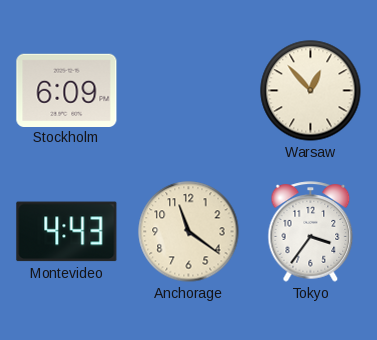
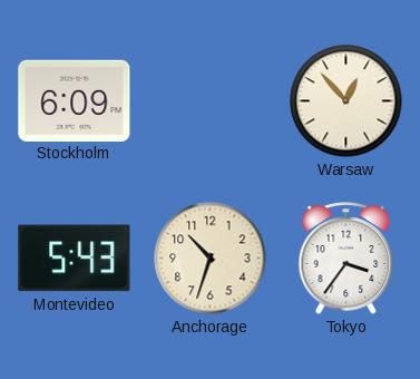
Montevideo: 4:43 -> 5:43
Anchorage: 11:21 -> 10:33
